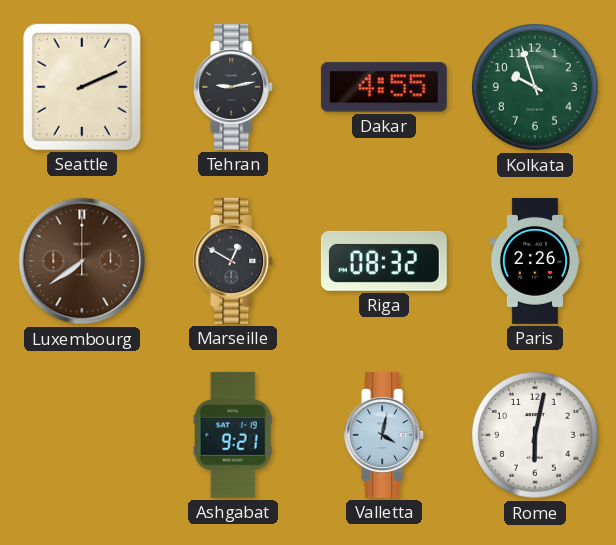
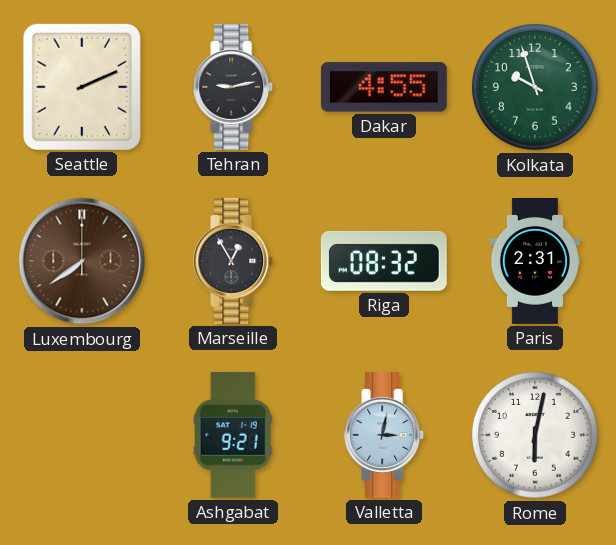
Marseille: 12:50 -> 12:55
Paris: 2:26 -> 2:31
Valletta: 4:02 -> 3:02
